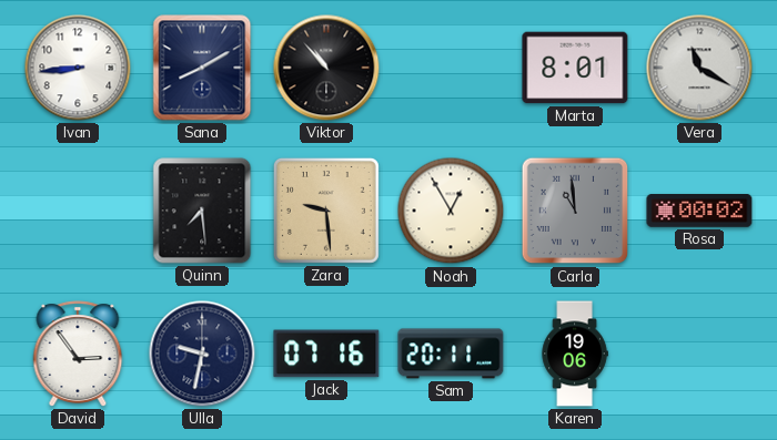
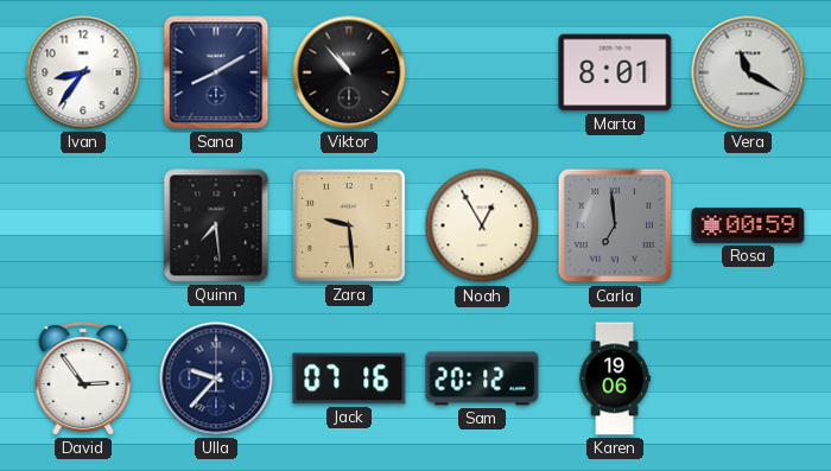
Ivan: 8:44 -> 8:36
Carla: 10:59 -> 6:59
Rosa: 00:02 -> 00:59
Ulla: 9:32 -> 9:37
Sam: 20:11 -> 20:12
